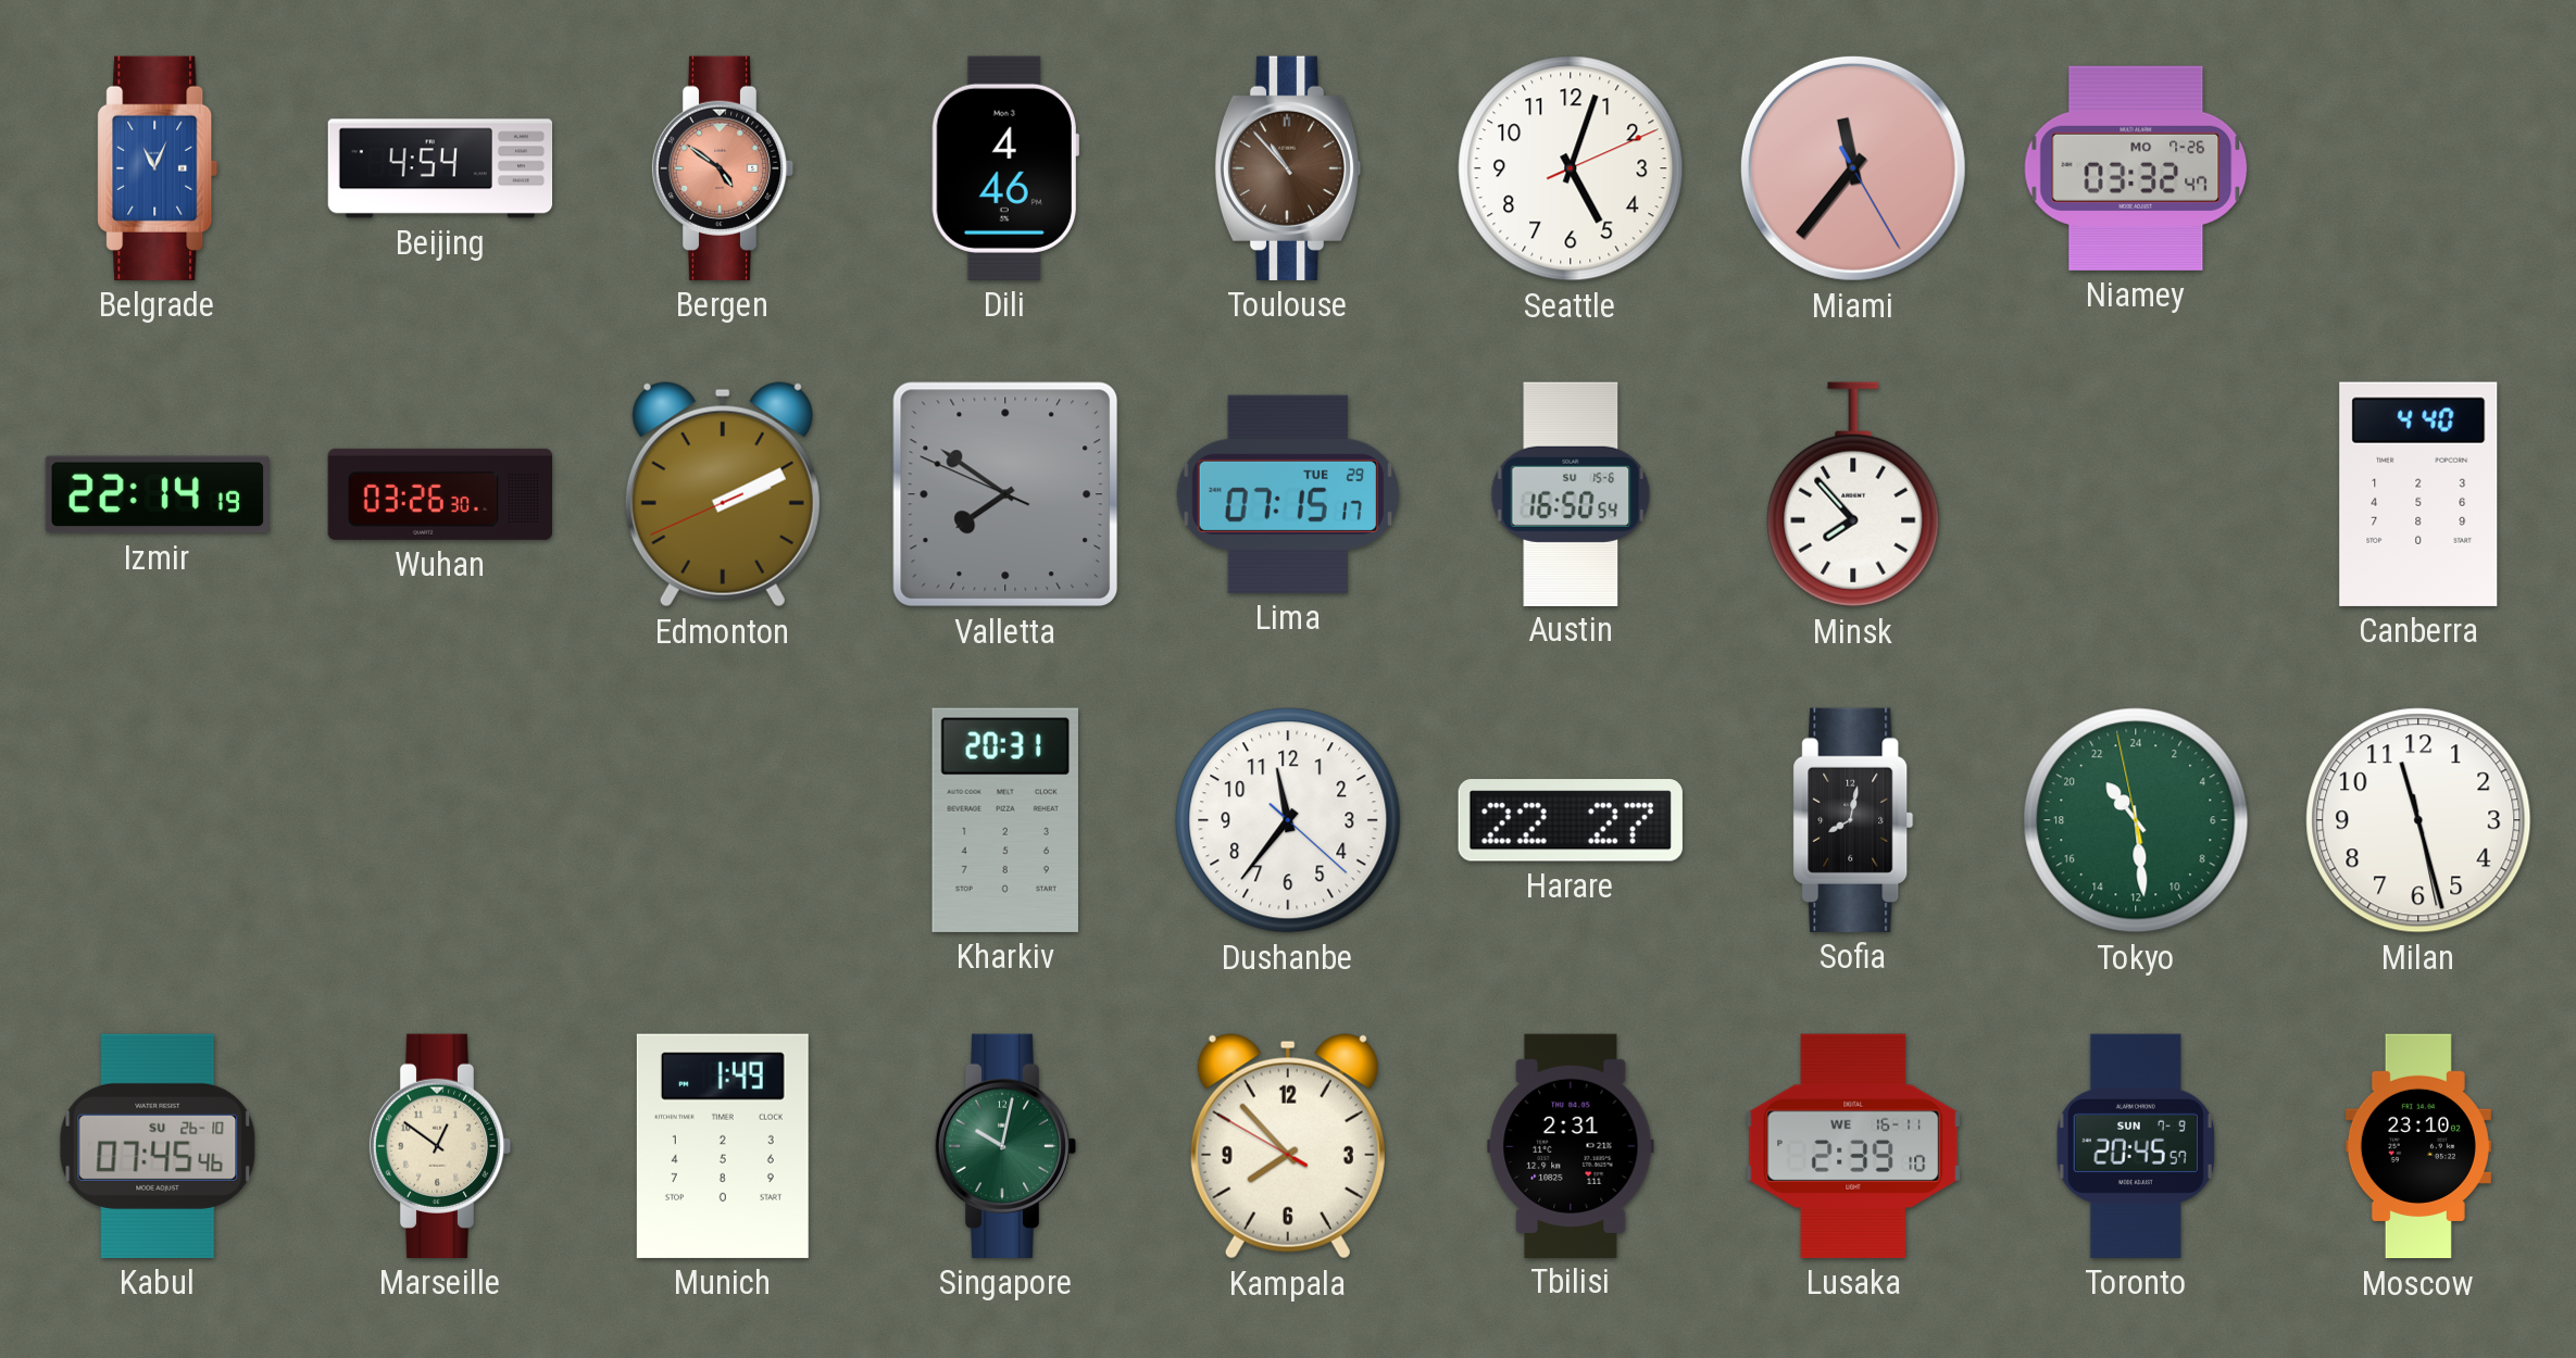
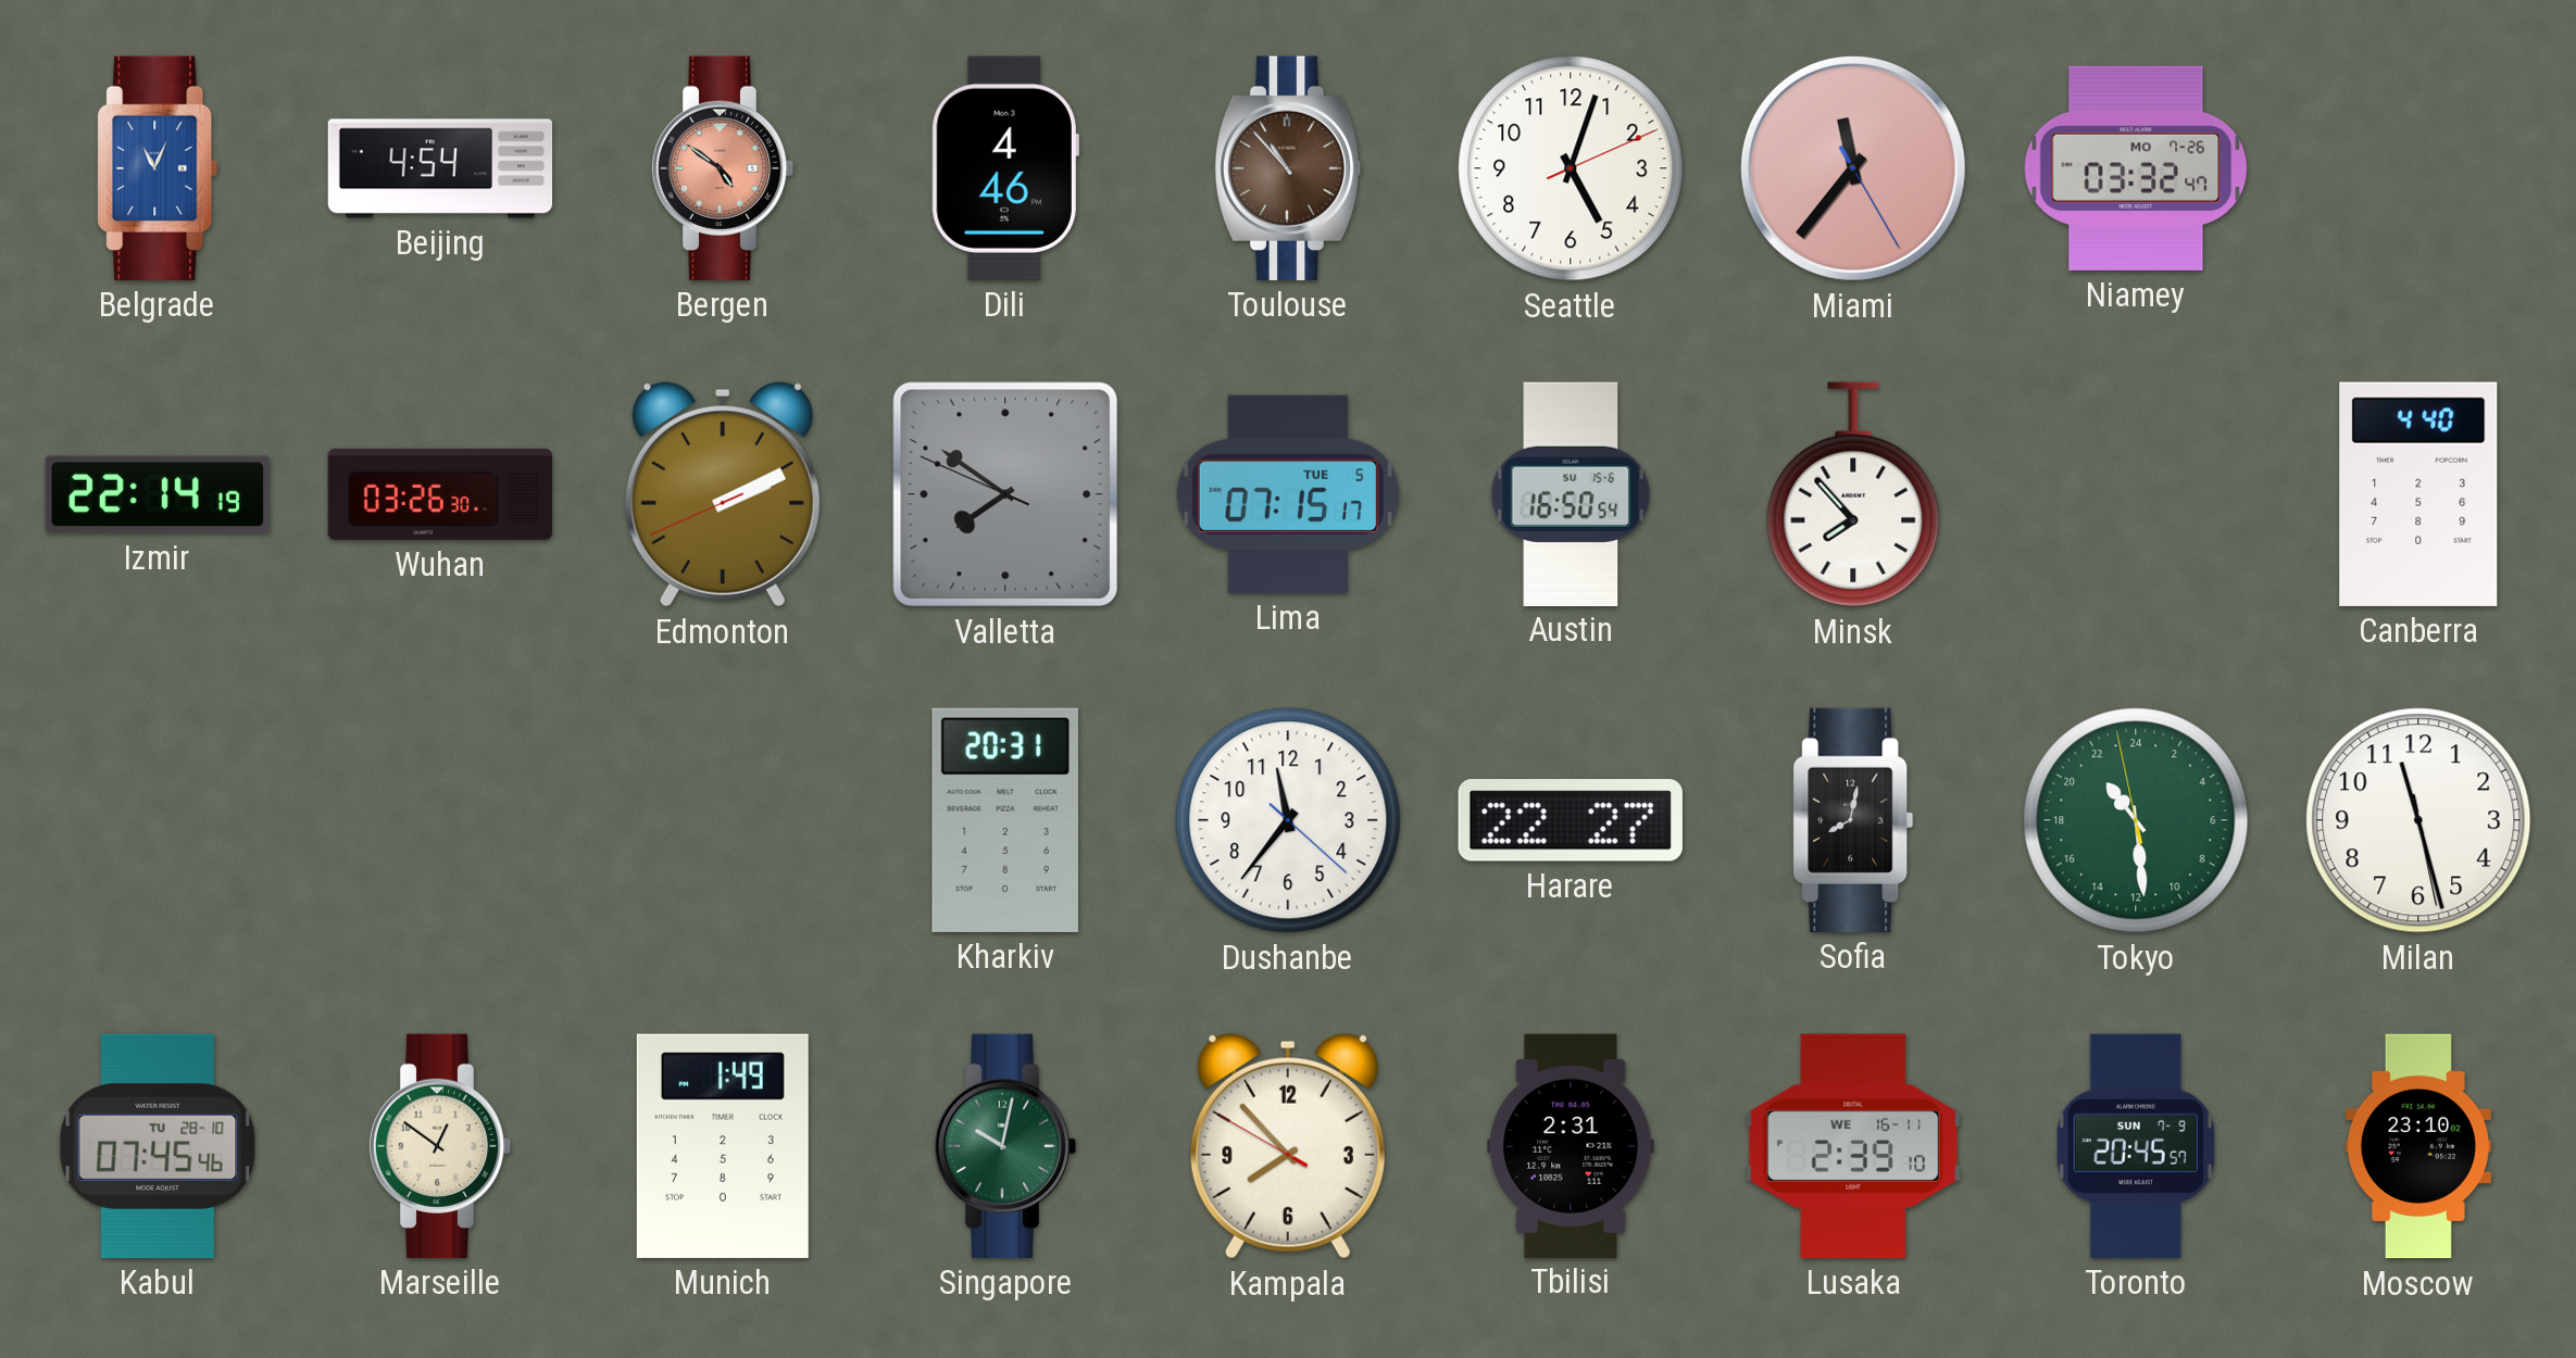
Lima date: TUE 29 -> TUE 5
Kabul date: SU 26-10 -> TU 28-10
